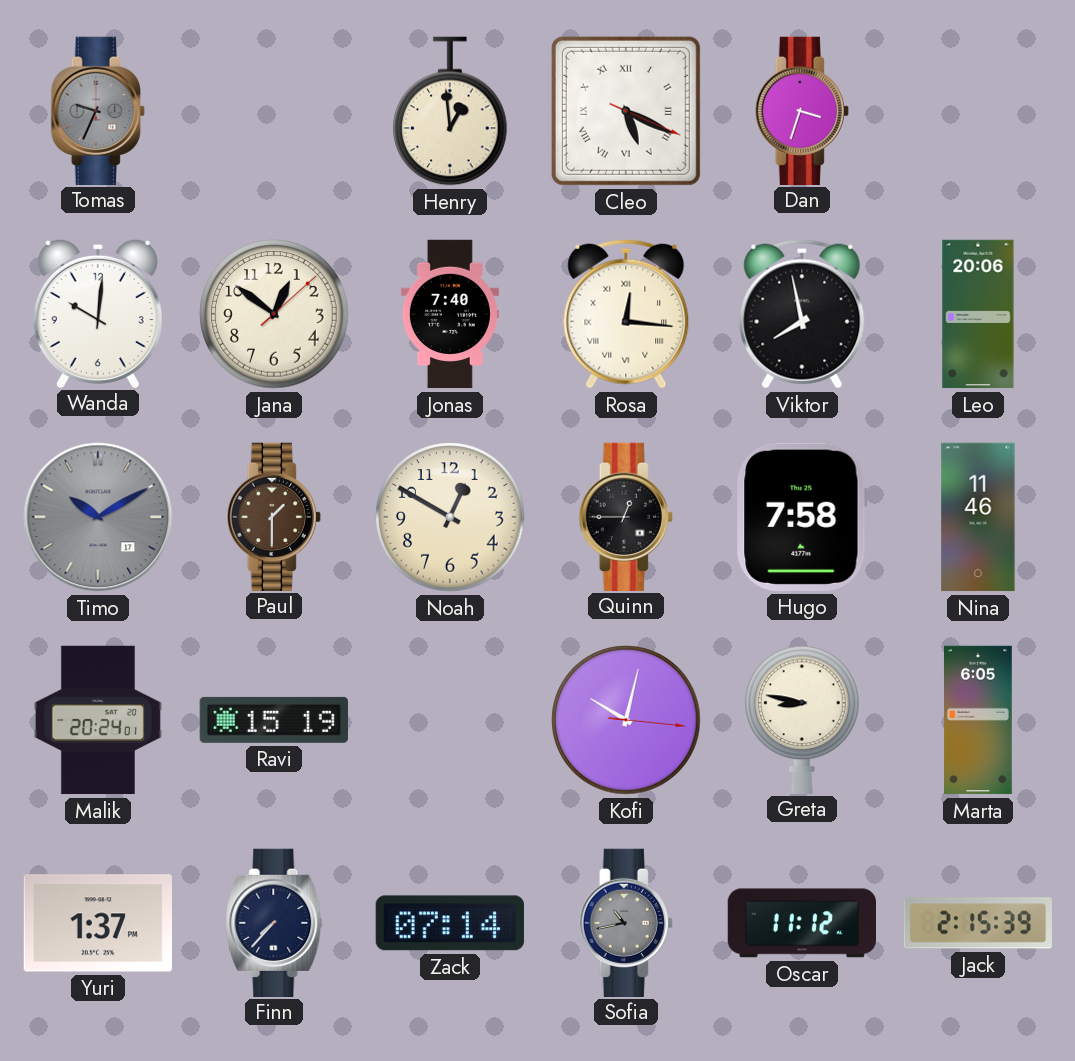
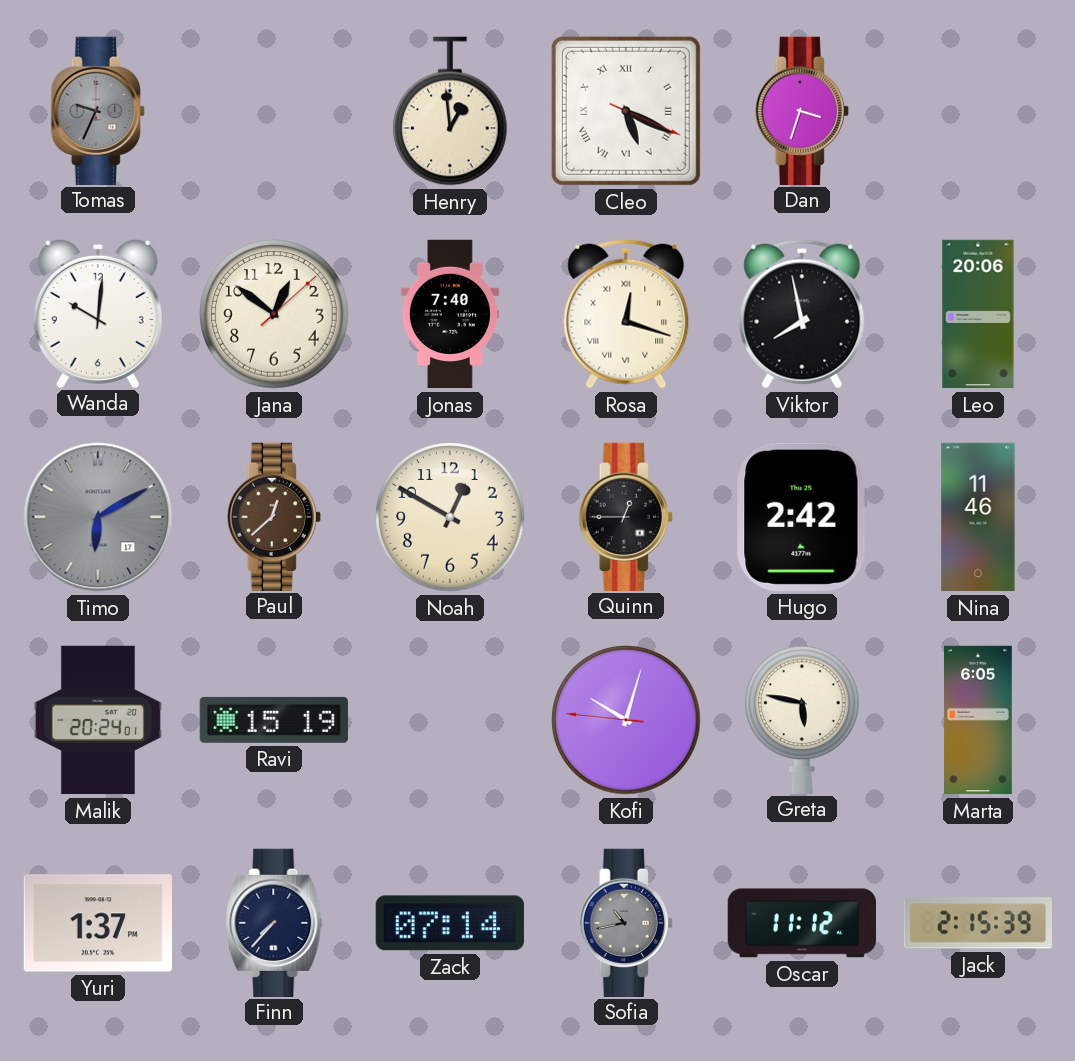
Rosa: 12:16 -> 12:18
Timo: 10:10 -> 6:10
Paul: 1:30 -> 12:38
Hugo: 7:58 -> 2:42
Kofi: 10:02:16 -> 10:02:46
Greta: 8:47 -> 5:47
